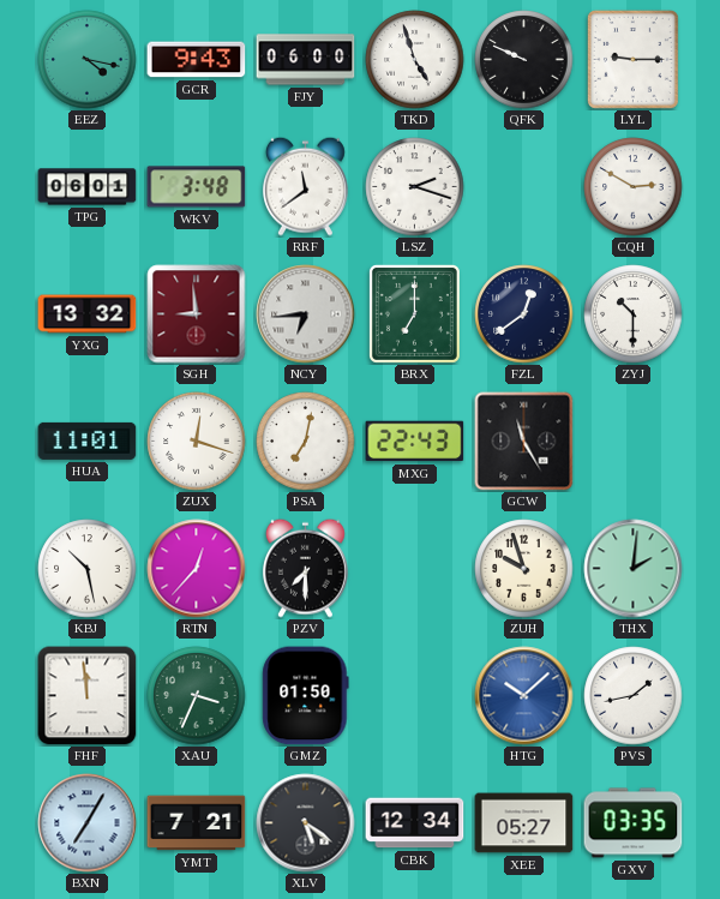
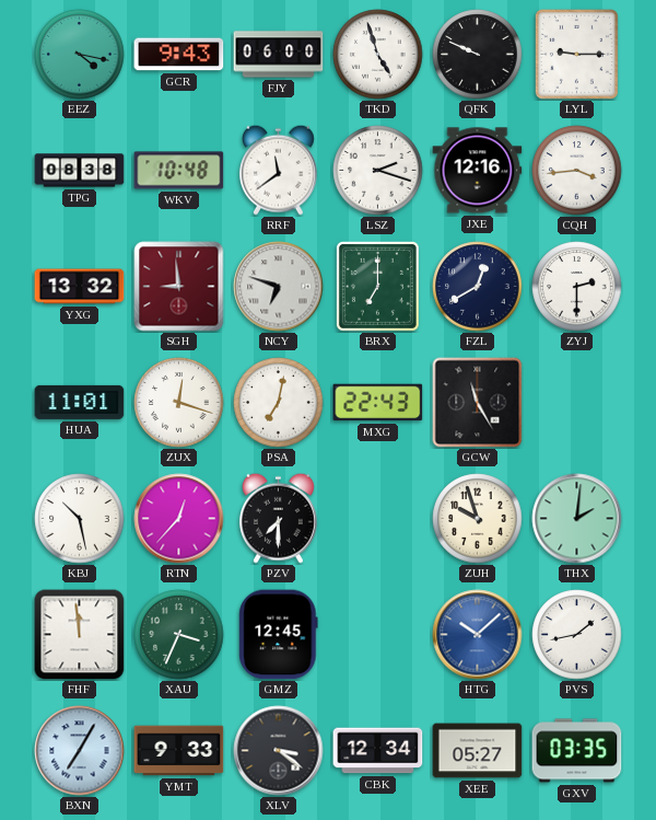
TPG: 06:01 -> 08:38
WKV: 3:48 -> 10:48
JXE: none -> 12:16
CQH: 2:50 -> 3:44
NCY: 6:44 -> 6:48
FZL: 12:39 -> 12:40
ZYJ: 10:30 -> 2:30
GMZ: 01:50 -> 12:45
YMT: 7:21 -> 9:33
XLV: 5:21 -> 3:21
